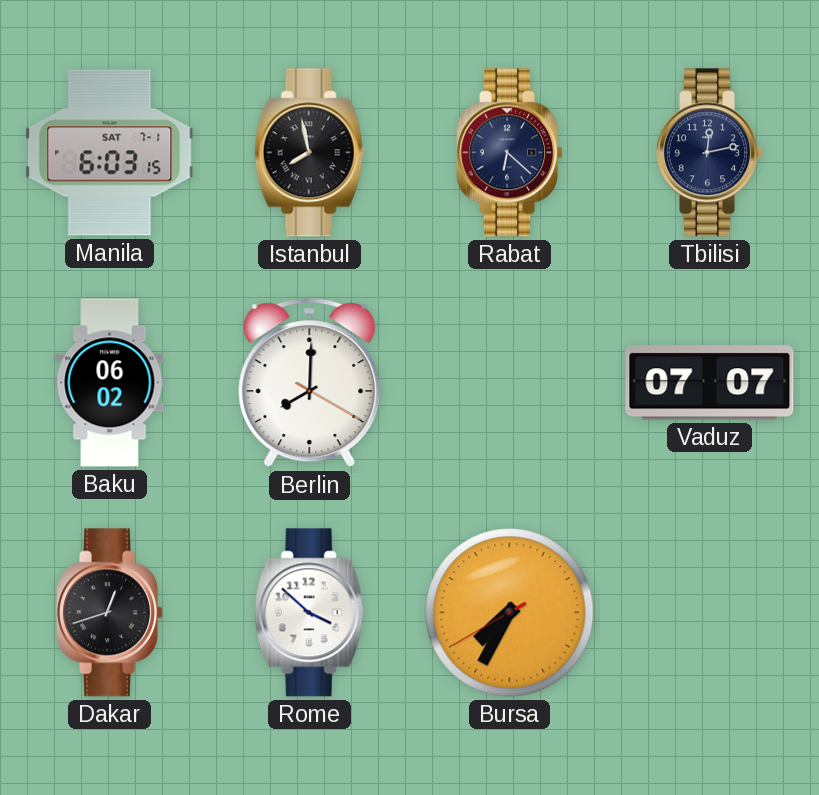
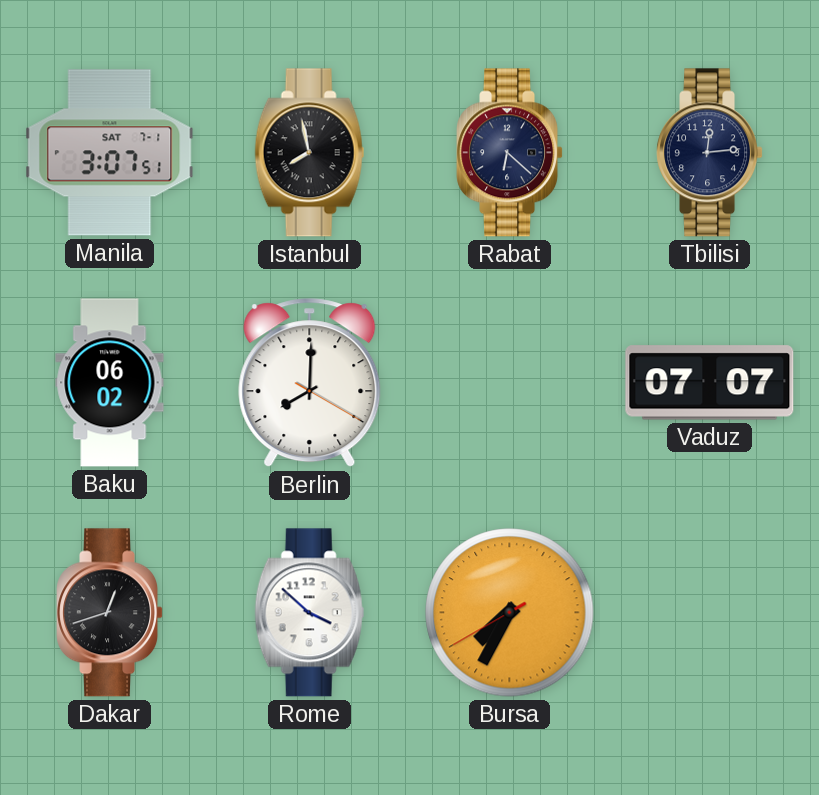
Manila: 6:03 -> 3:07
Tbilisi: 12:13 -> 12:14
